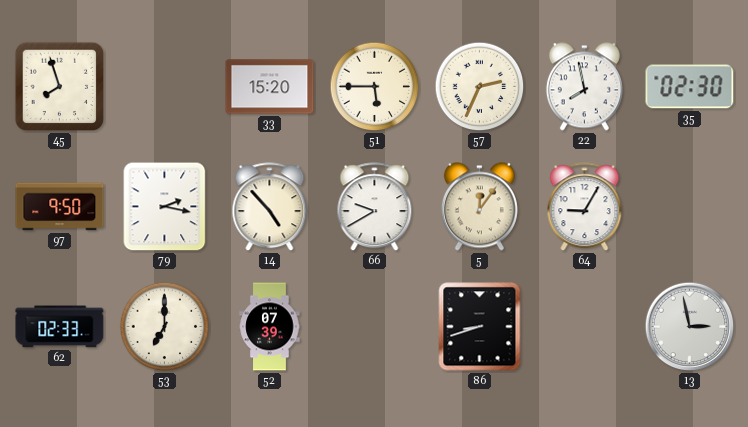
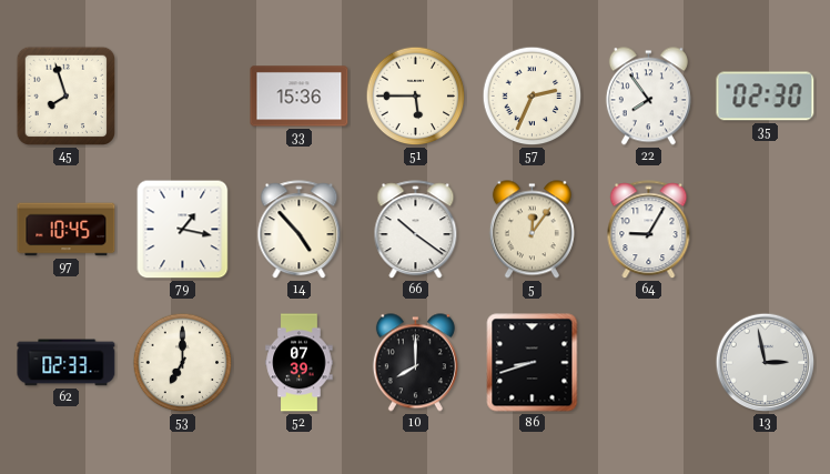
33: 15:20 -> 15:36
22: 7:58 -> 7:54
97: 9:50 -> 10:45
79: 2:17 -> 1:17
66: 9:40 -> 10:21
10: none -> 8:00
